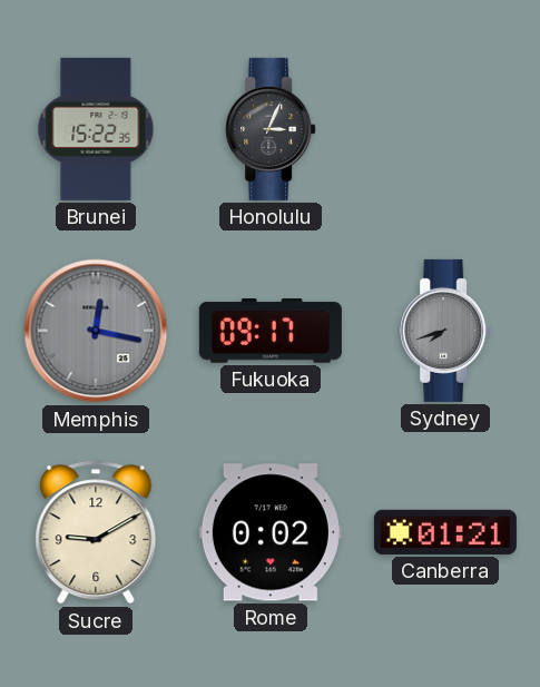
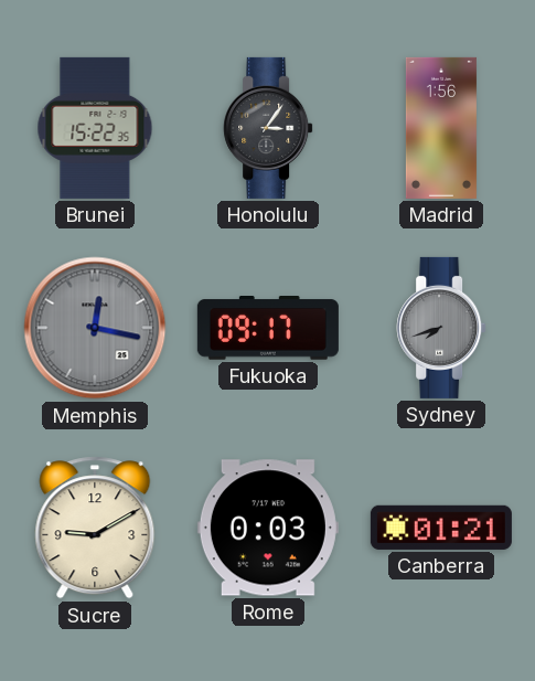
Honolulu: 3:04 -> 3:06
Madrid: none -> 1:56
Rome: 0:02 -> 0:03
